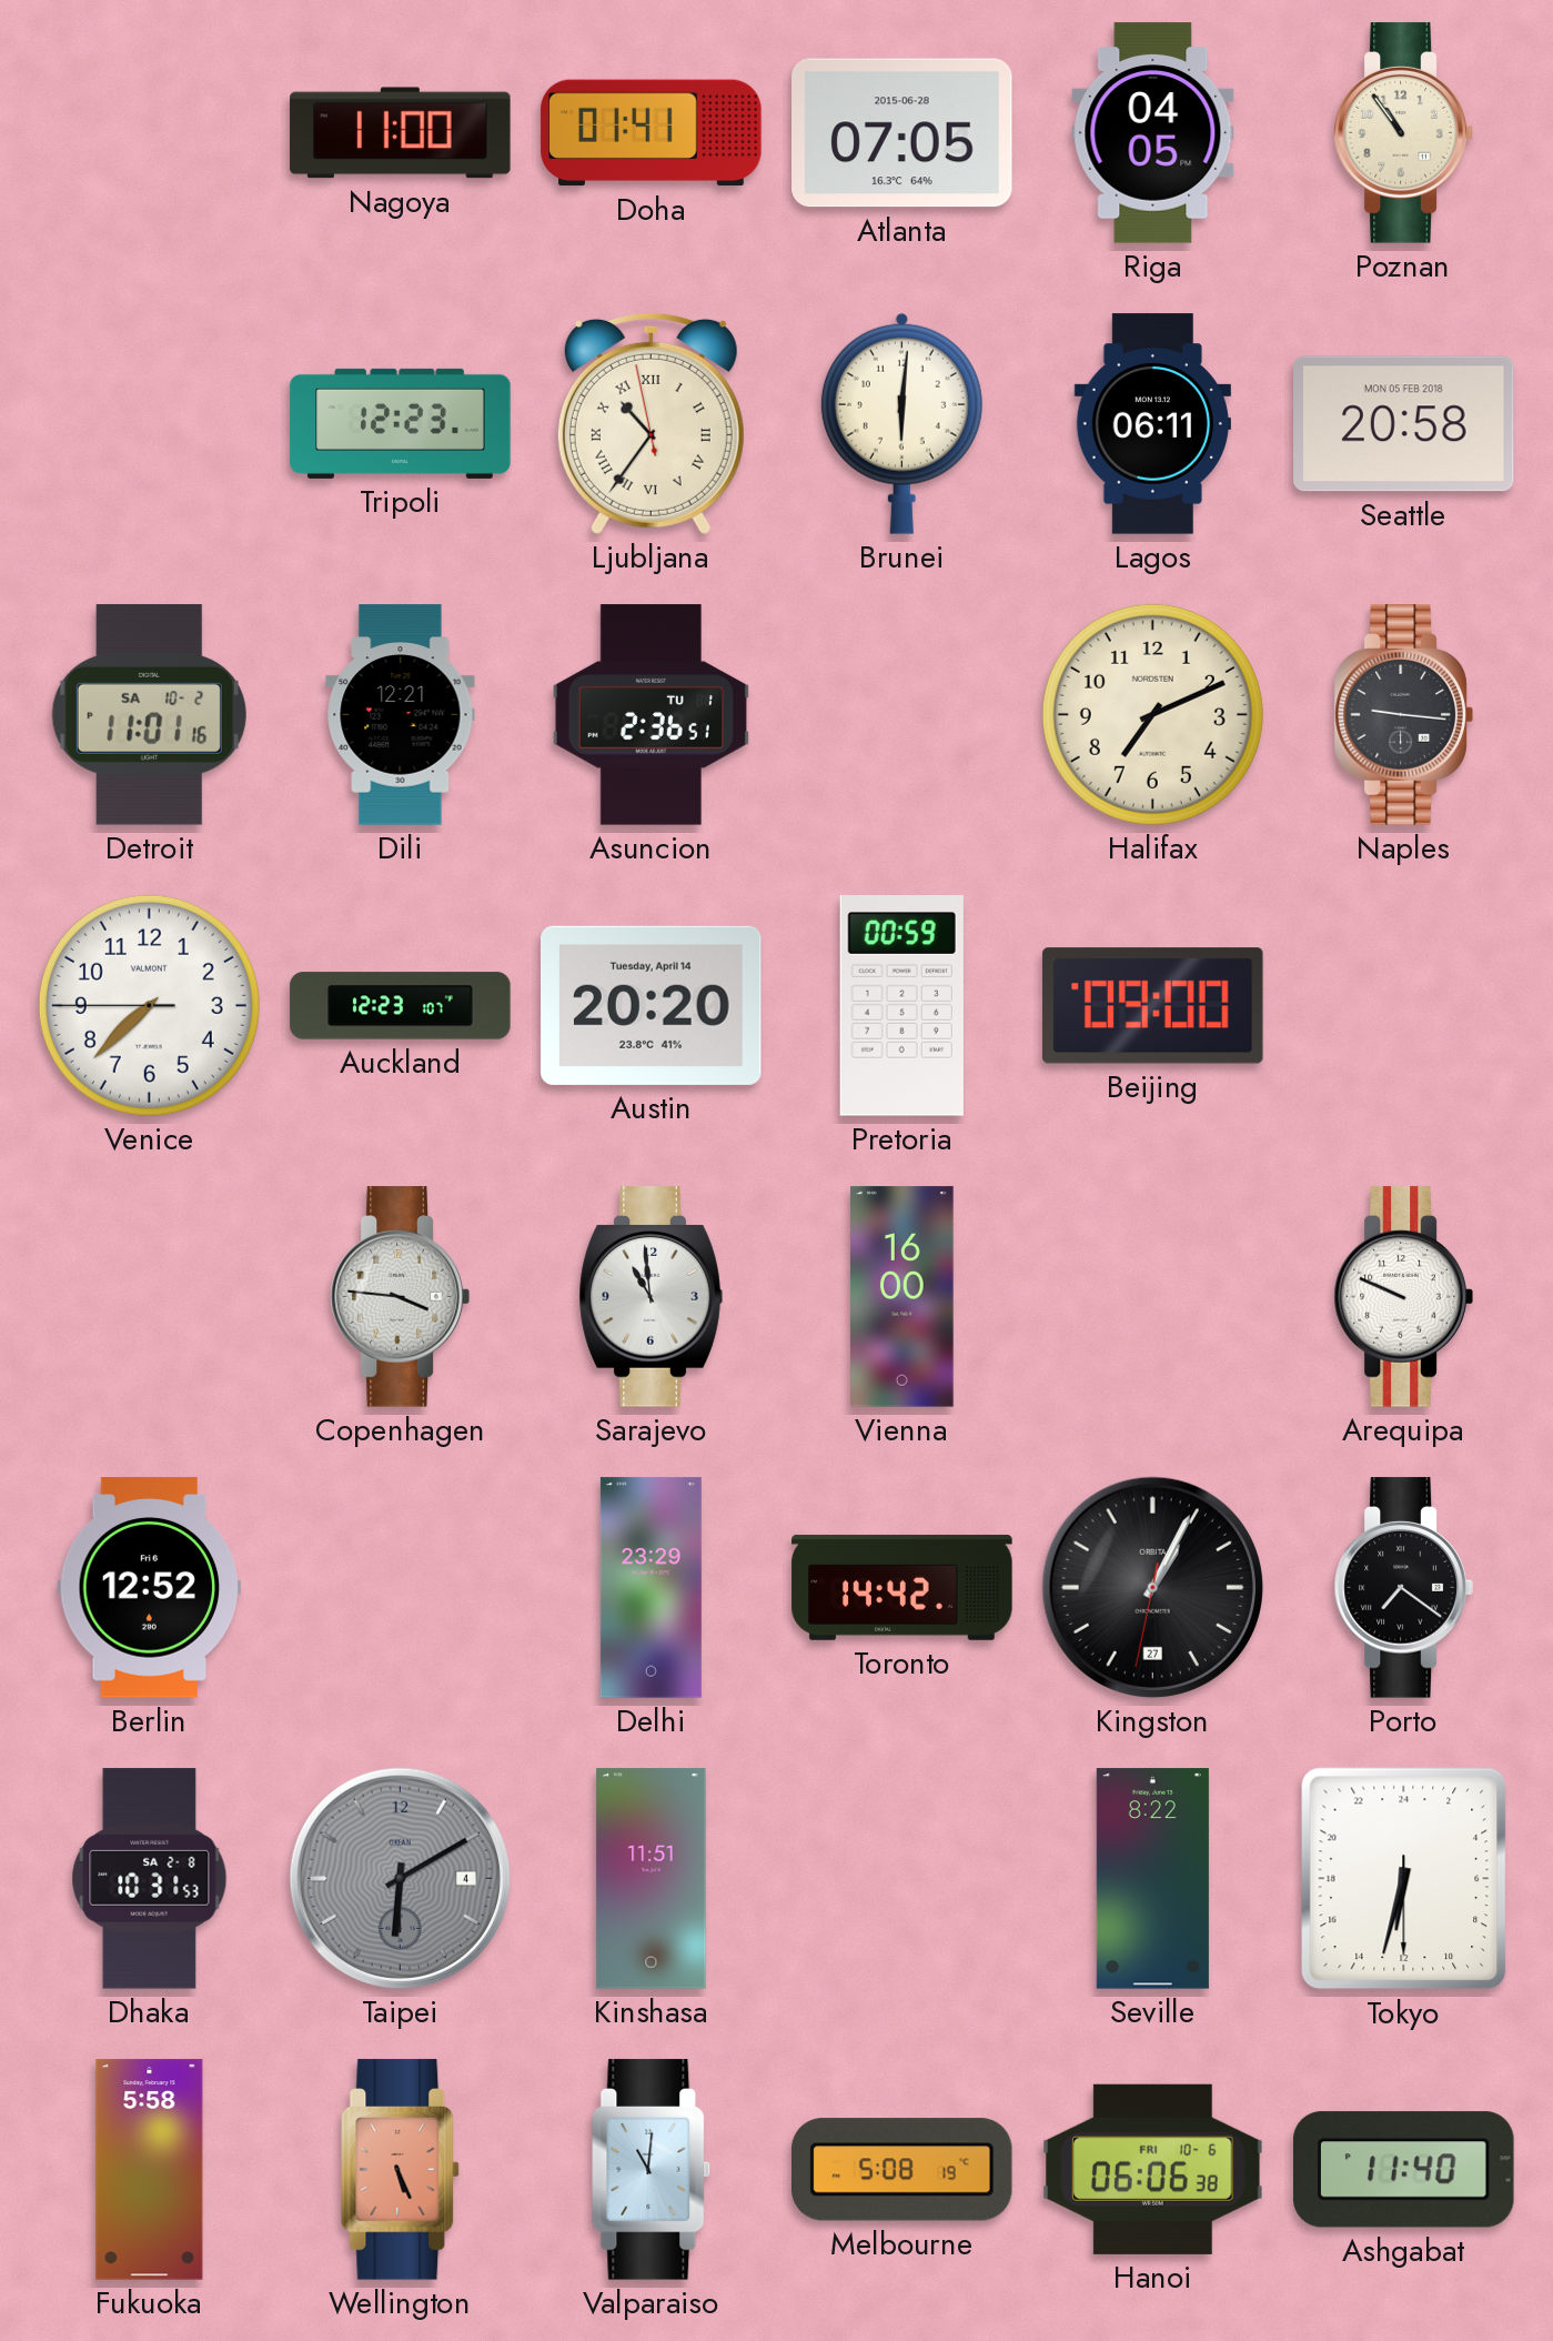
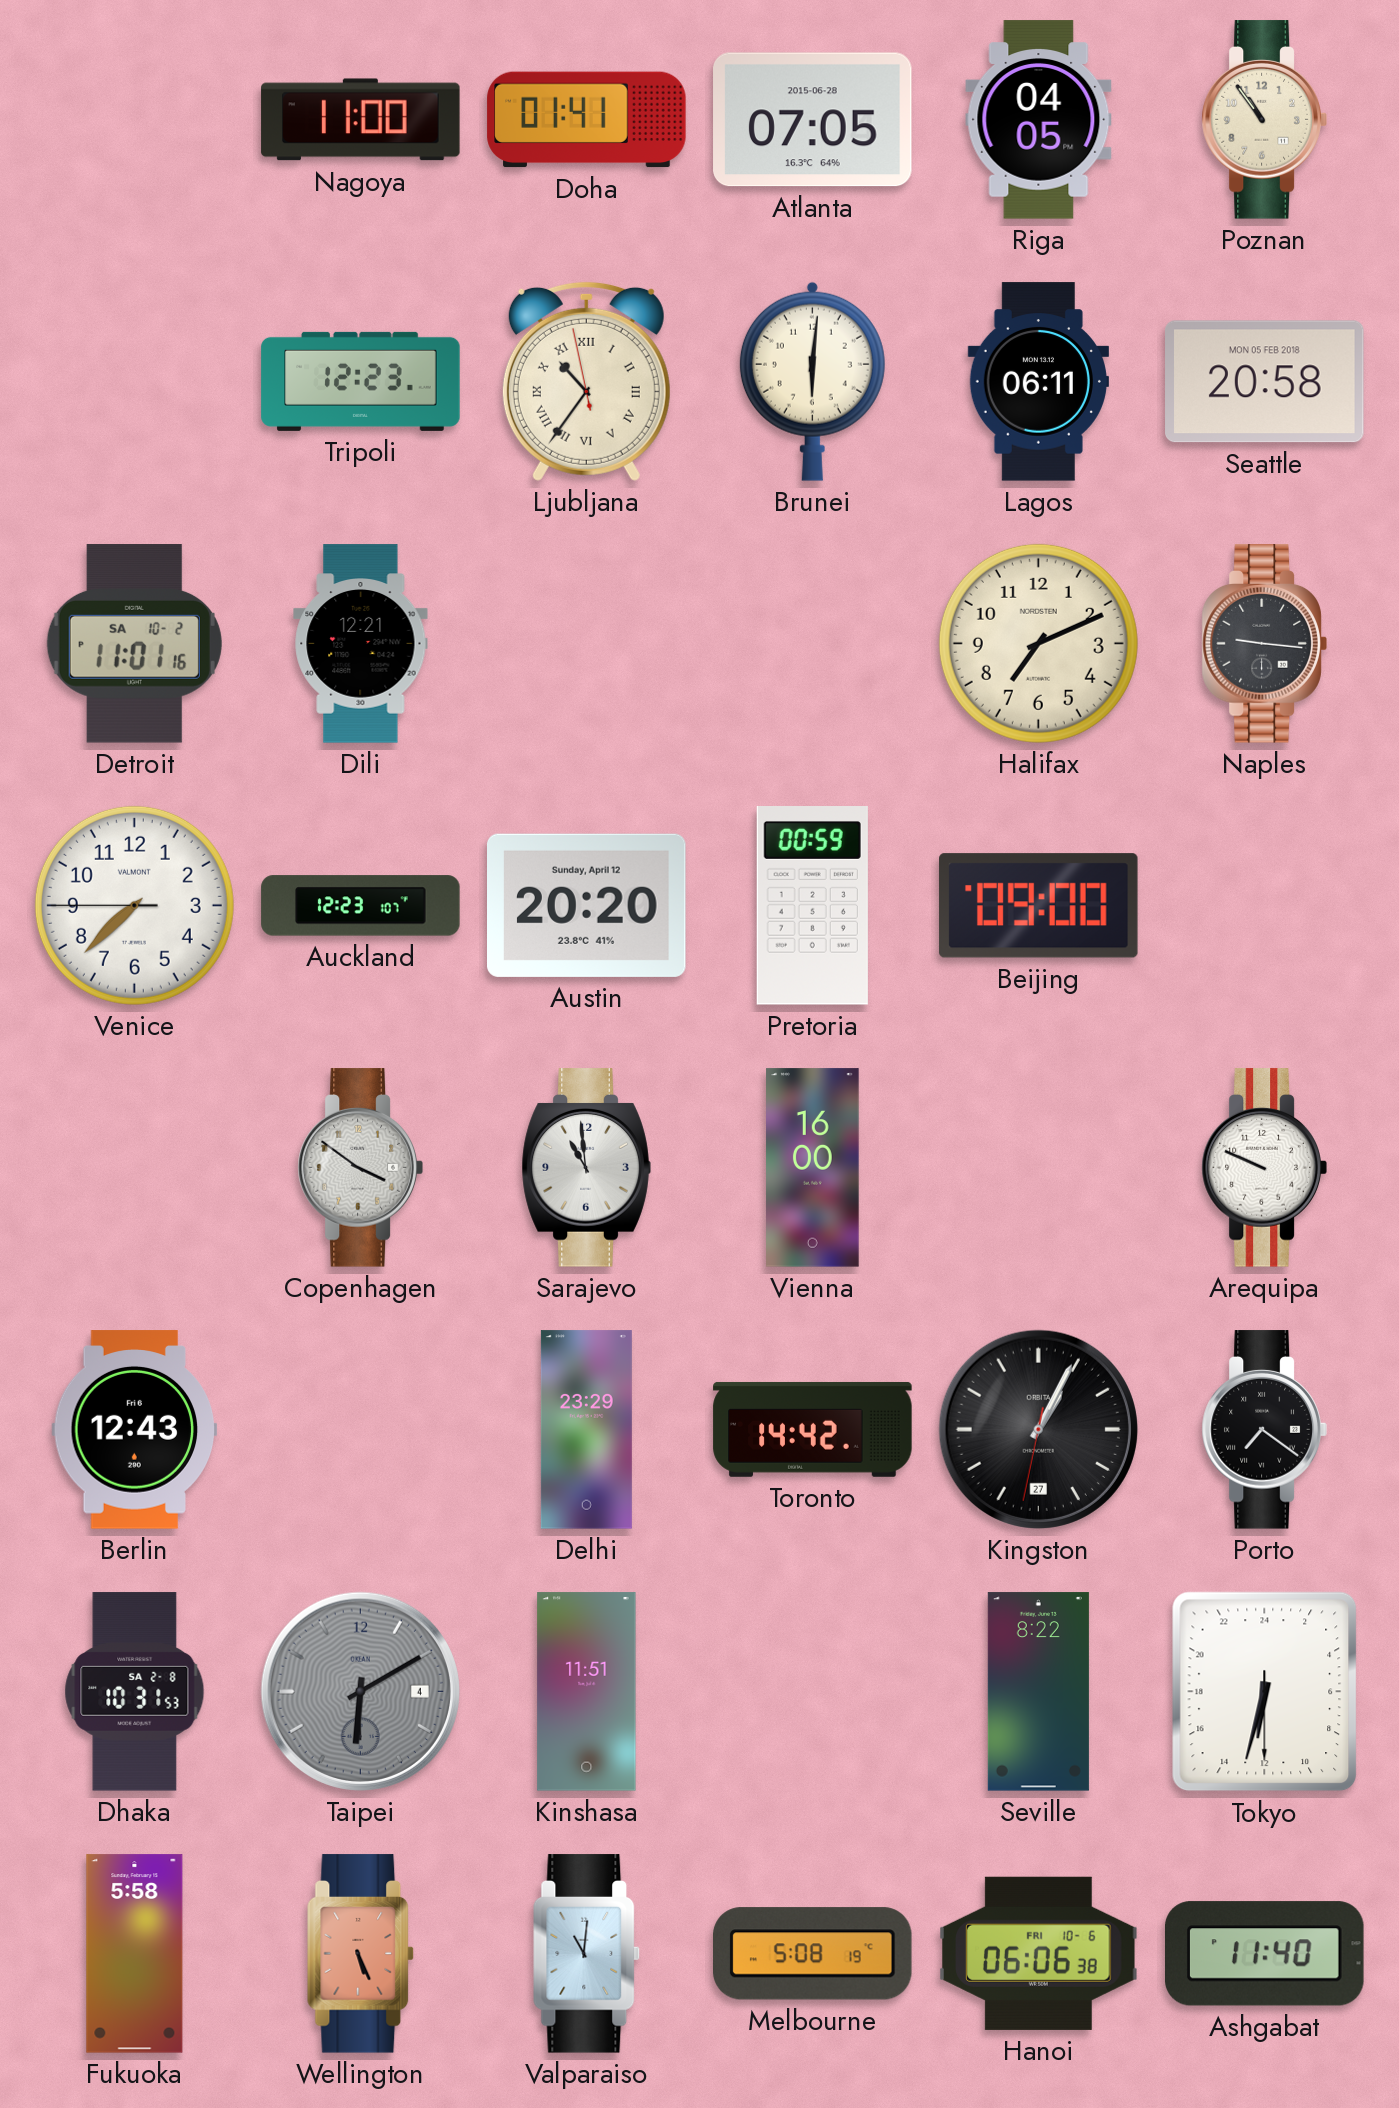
Asuncion: 2:36 -> none
Austin date: Tuesday, April 14 -> Sunday, April 12
Copenhagen: 3:46 -> 3:51
Berlin: 12:52 -> 12:43
